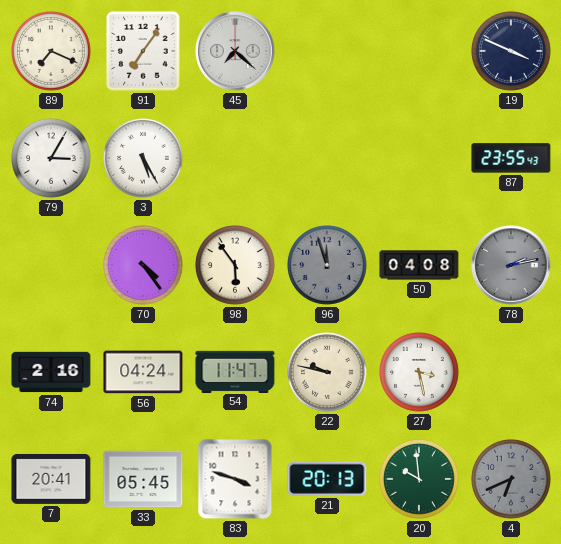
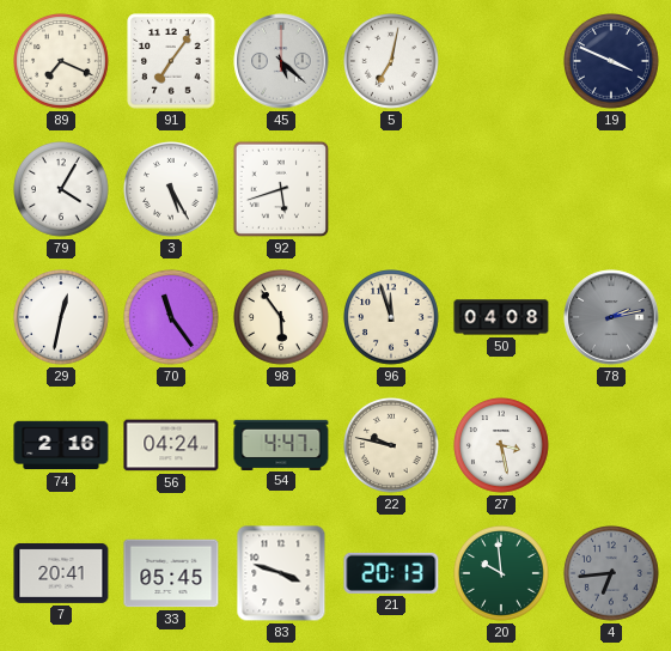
45: 7:22 -> 5:22
5: none -> 7:02
79: 3:05 -> 4:05
92: none -> 5:42
87: 23:55 -> none
29: none -> 12:32
70: 4:24 -> 11:24
96 dial: grey -> cream
54: 11:47 -> 4:47
4: 6:41 -> 6:44
